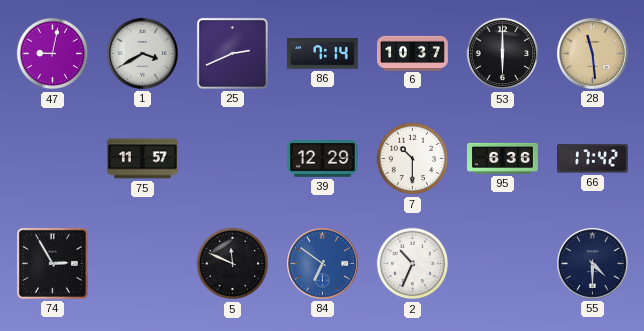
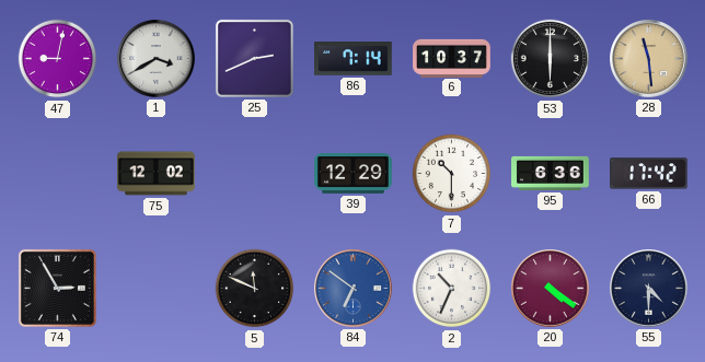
75: 11:57 -> 12:02
20: none -> 4:21
